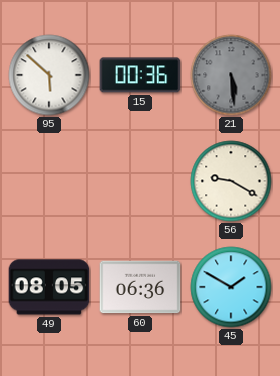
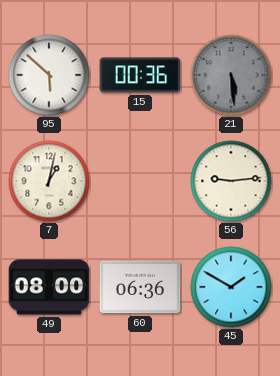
7: none -> 1:02
56: 9:20 -> 9:14
49: 08:05 -> 08:00
